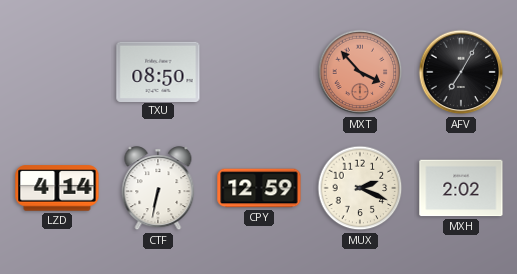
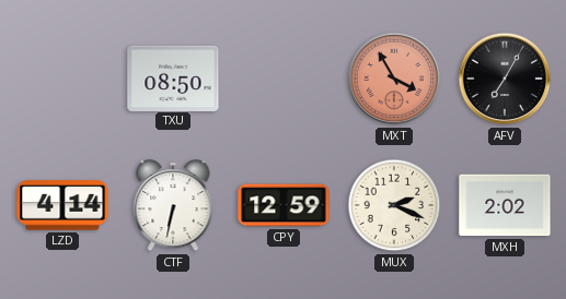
MXT: 3:53 -> 3:55
